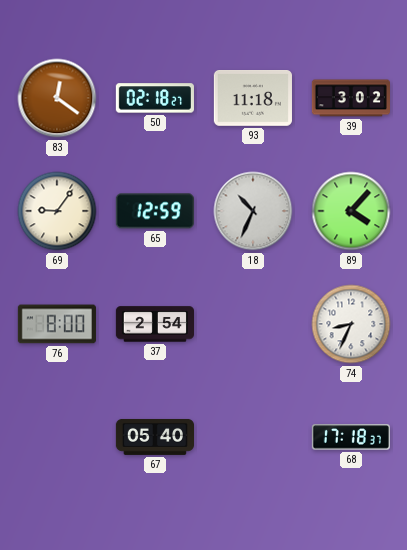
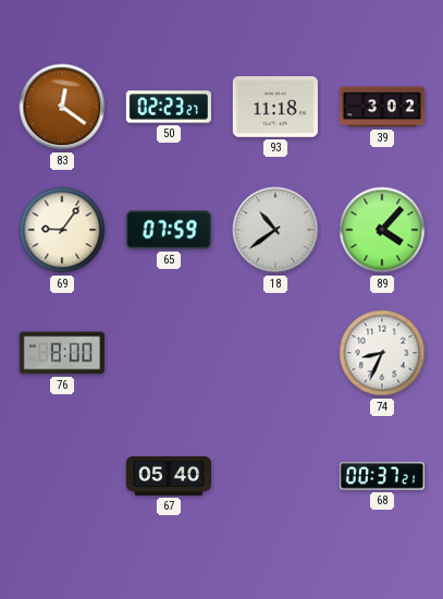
50: 02:18 -> 02:23
65: 12:59 -> 07:59
18: 10:34 -> 10:39
37: 2:54 -> none
68: 17:18 -> 00:37
